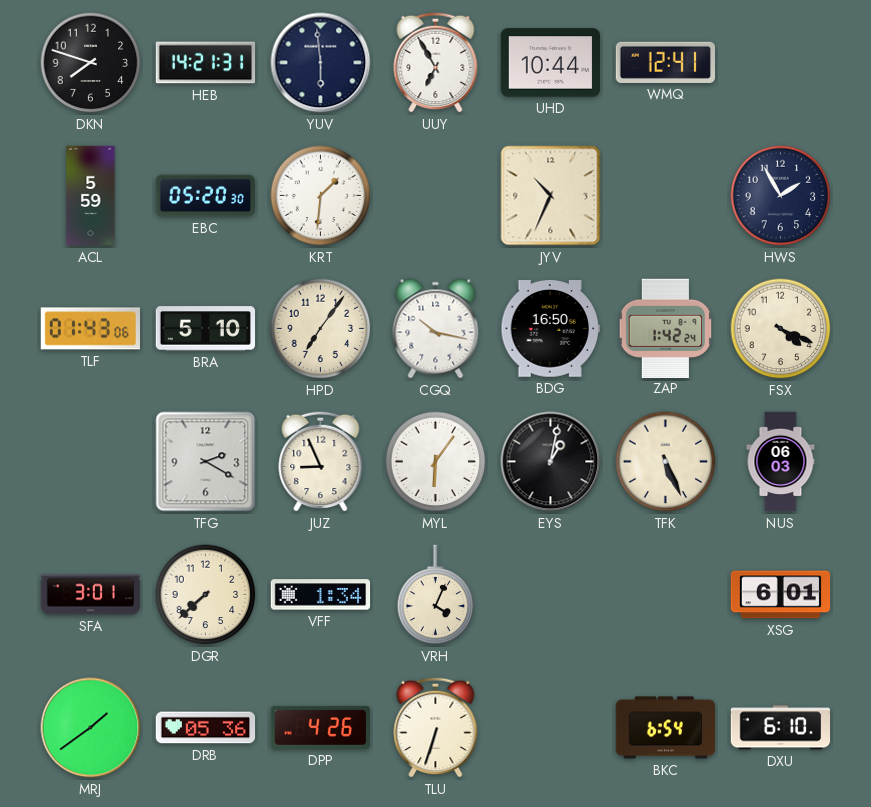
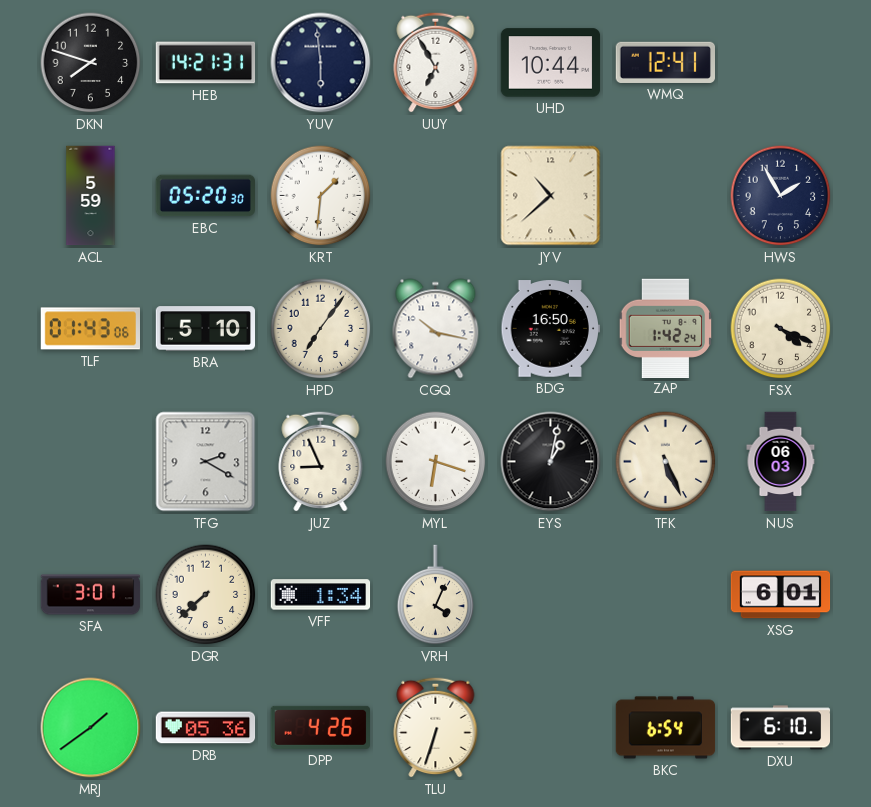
JYV: 10:34 -> 10:38
MYL: 6:06 -> 6:18
